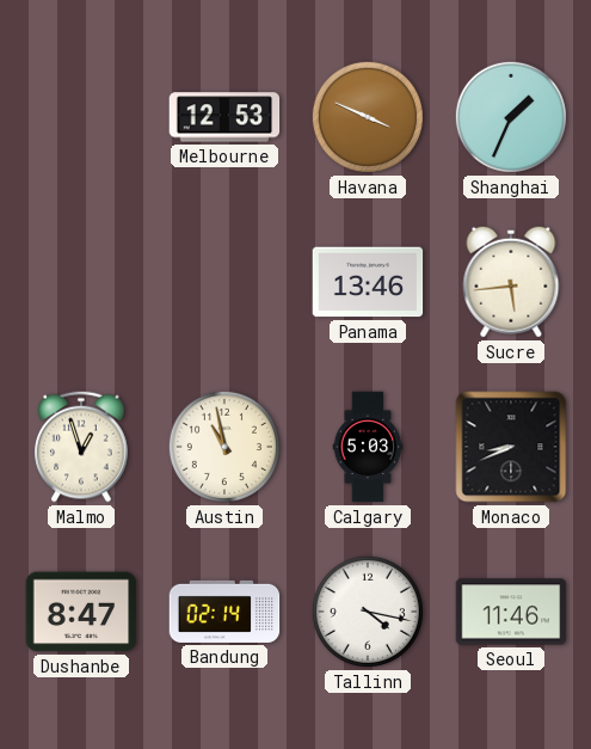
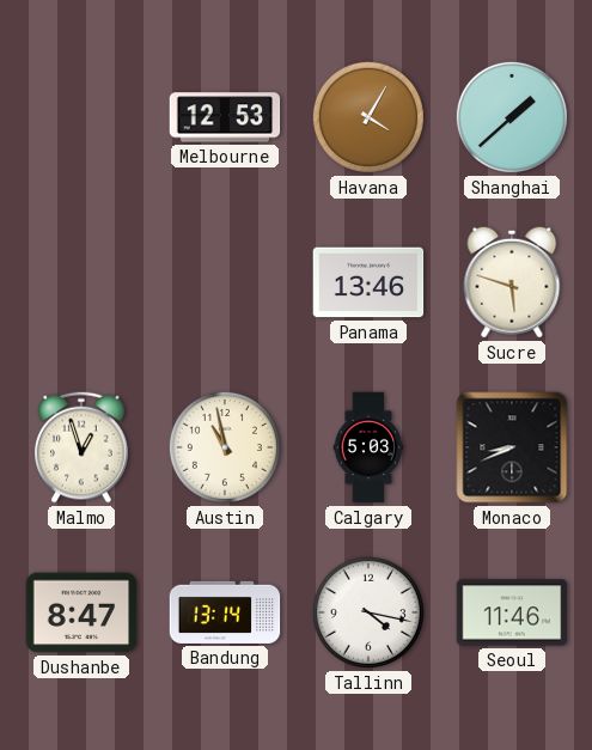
Havana: 3:49 -> 4:05
Shanghai: 1:34 -> 1:38
Sucre: 5:44 -> 5:48
Bandung: 02:14 -> 13:14
